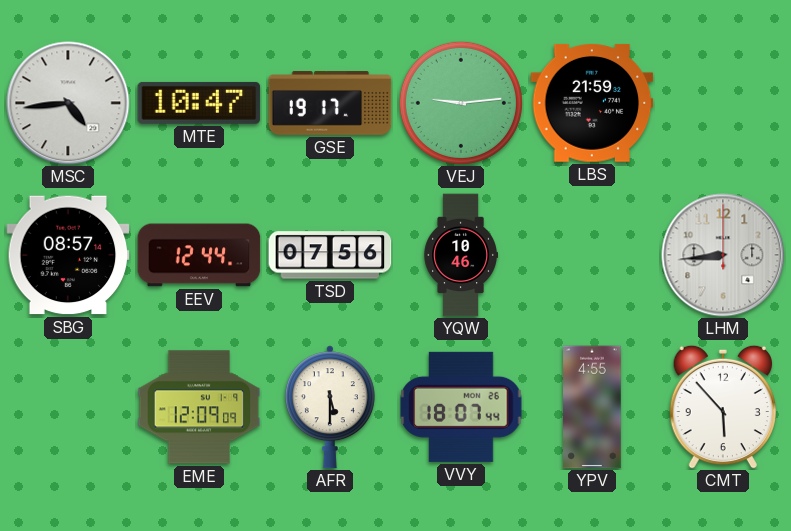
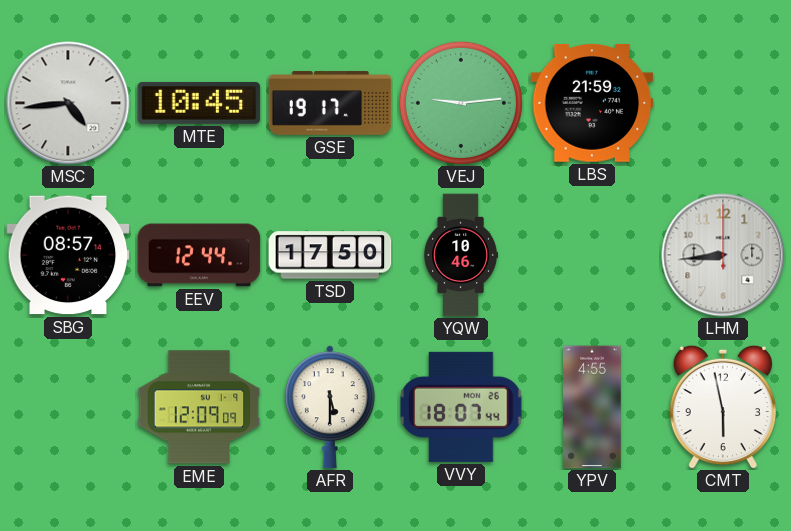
MTE: 10:47 -> 10:45
TSD: 07:56 -> 17:50
CMT: 5:53 -> 5:58
